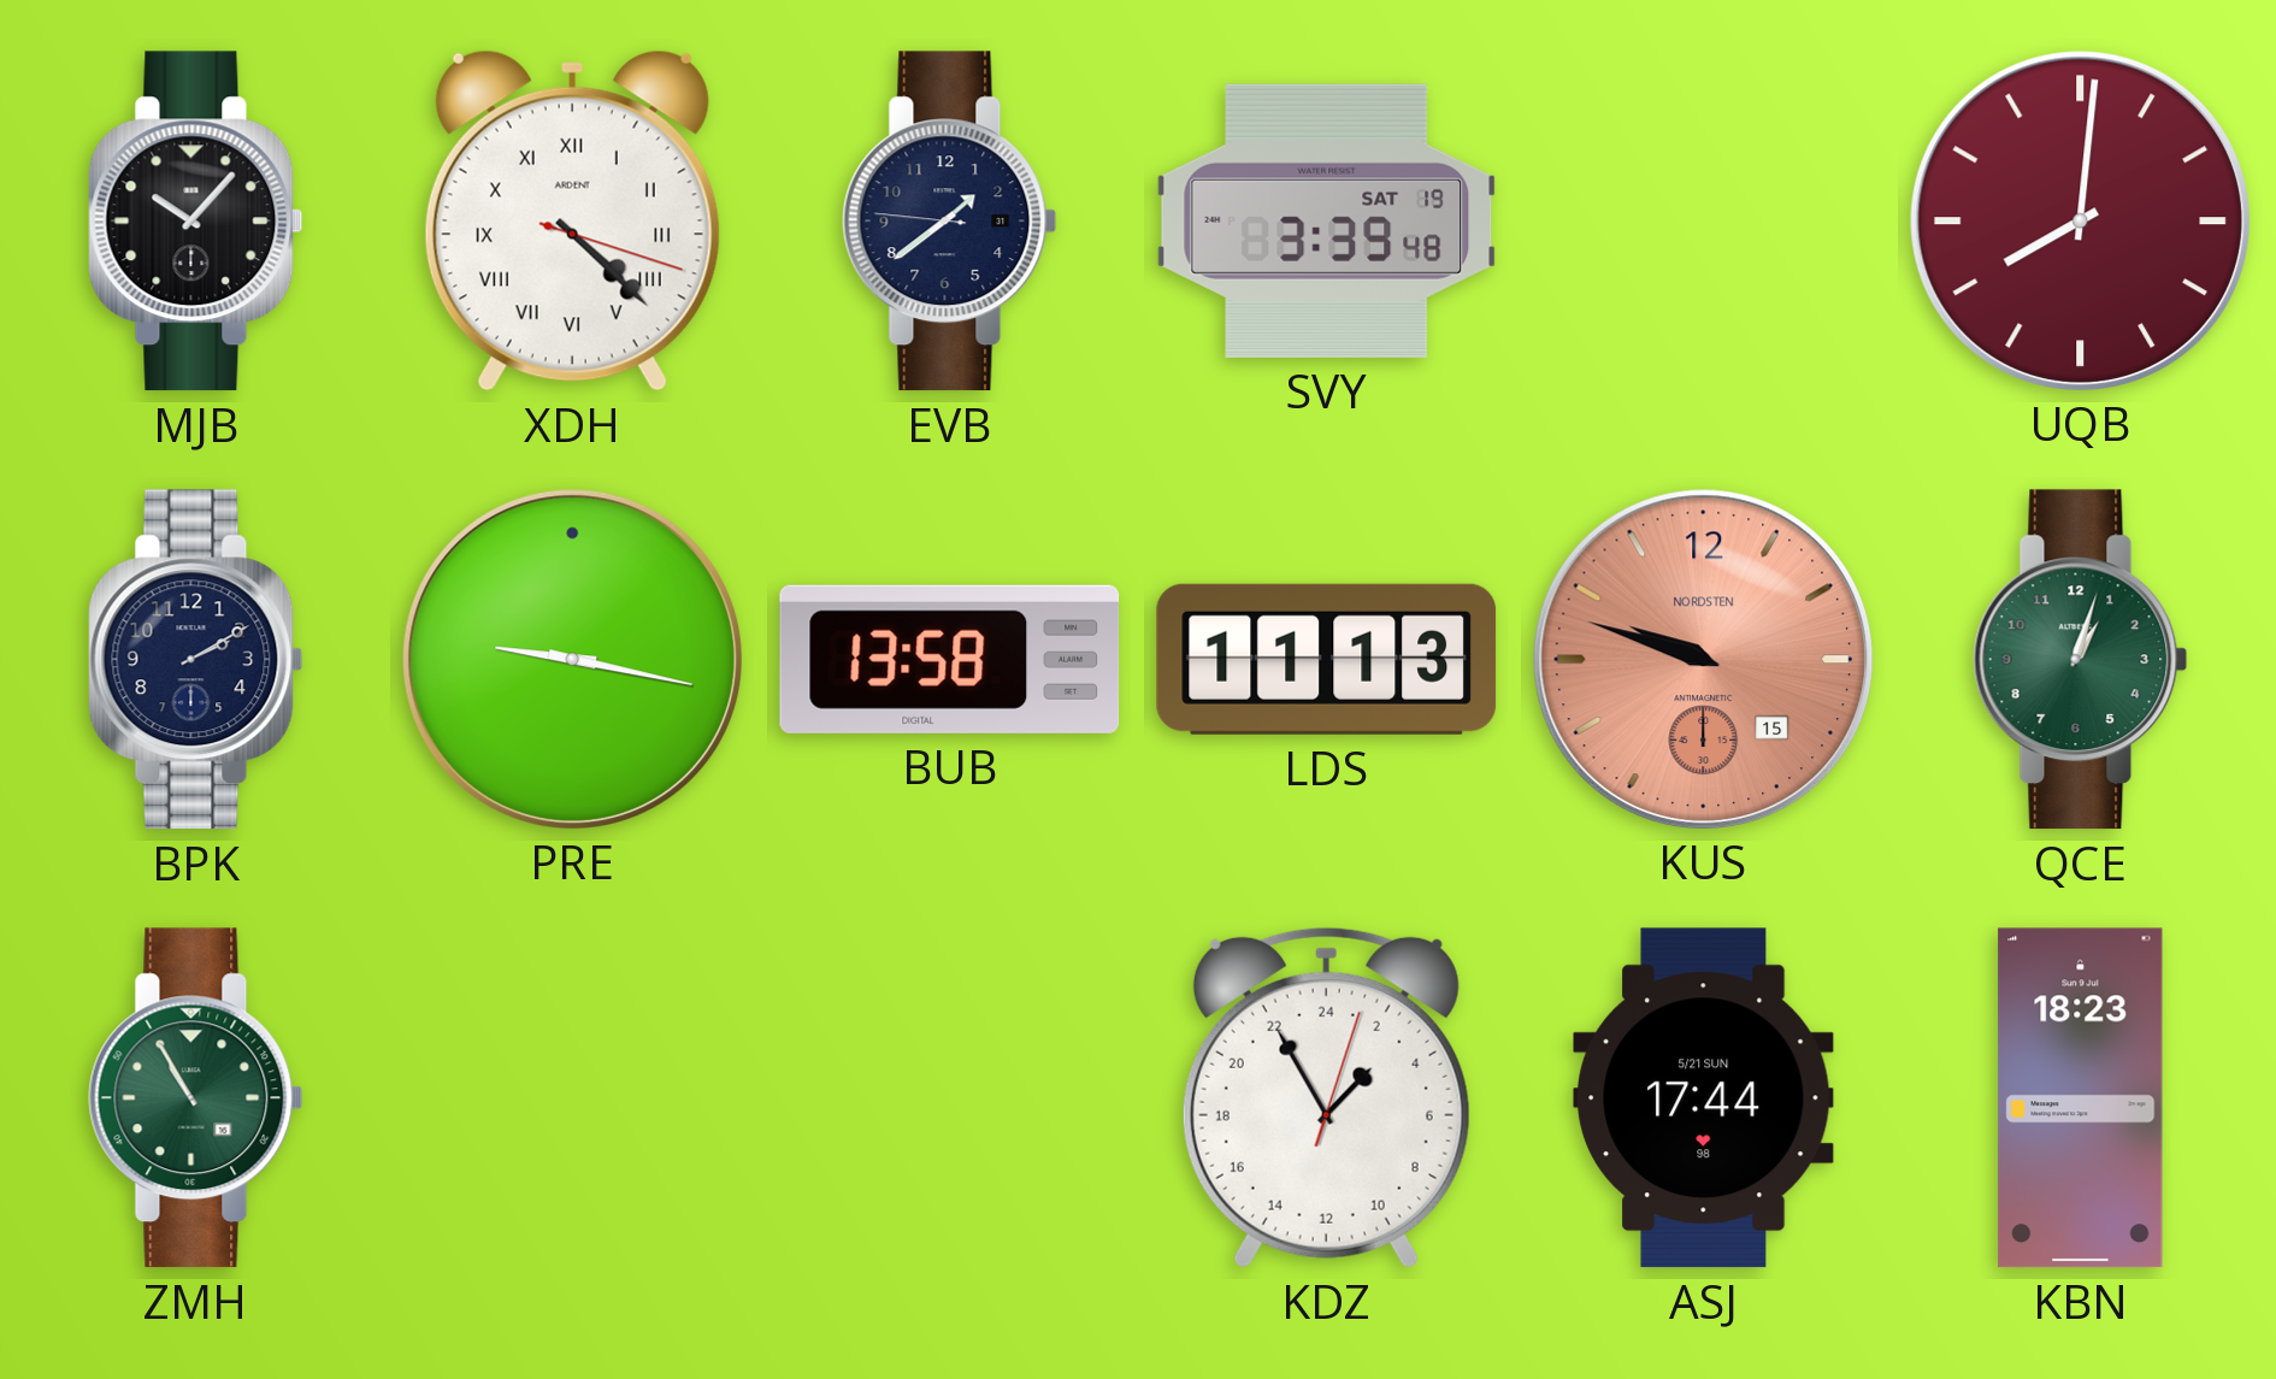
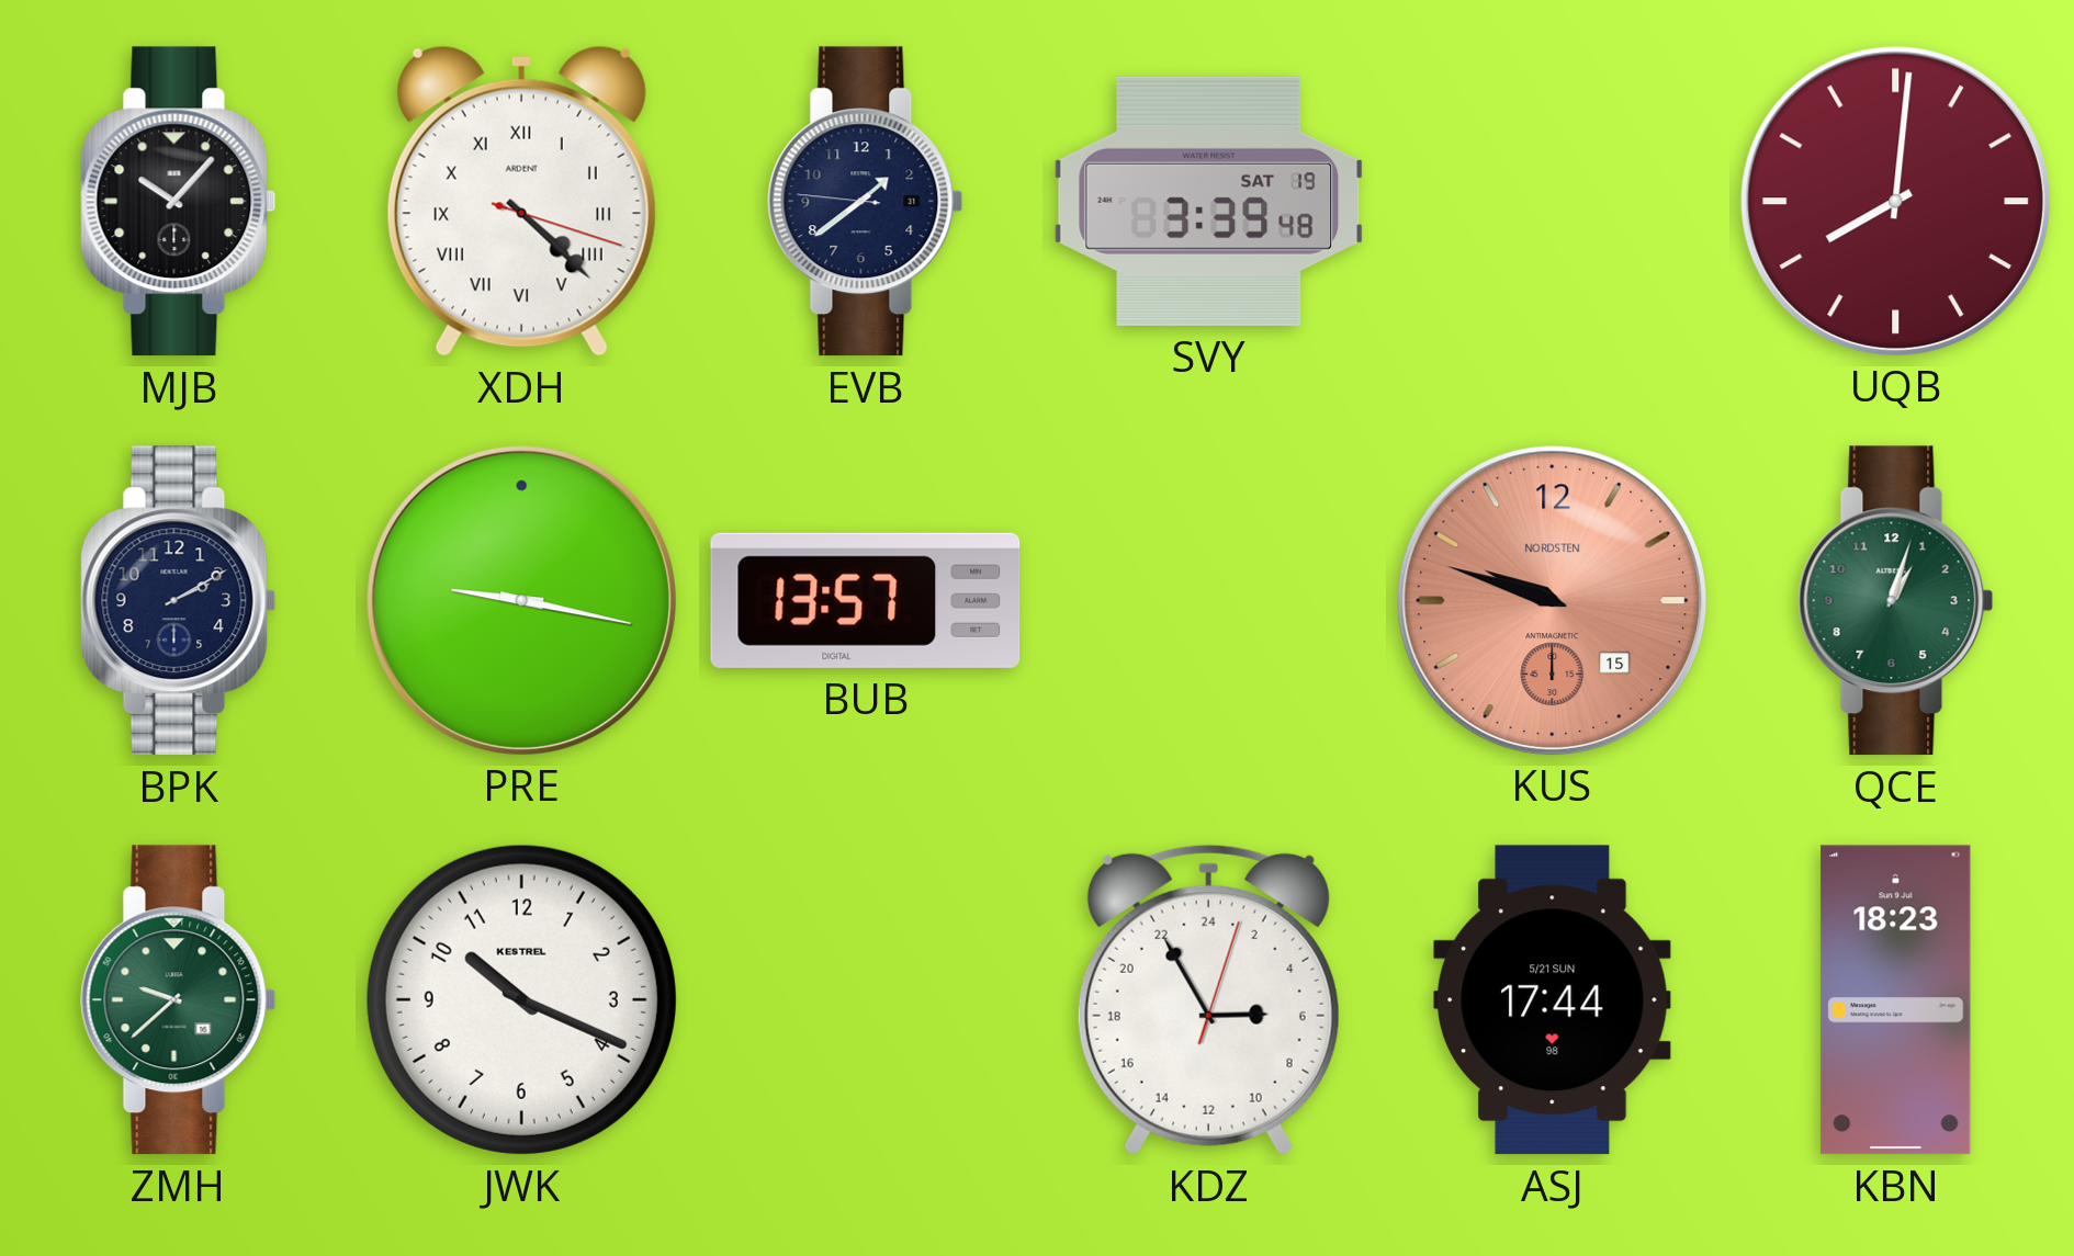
BUB: 13:58 -> 13:57
LDS: 11:13 -> none
ZMH: 10:55 -> 9:38
JWK: none -> 10:19
KDZ: 2:55 -> 5:55
